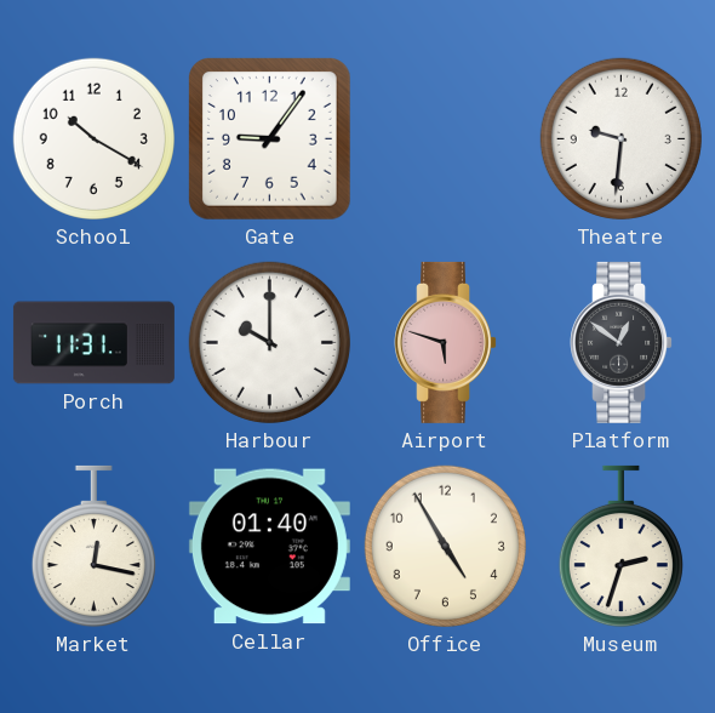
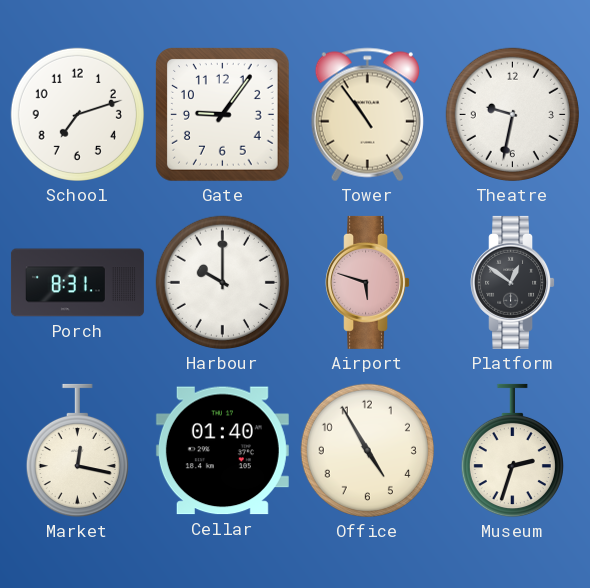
School: 10:20 -> 7:12
Tower: none -> 10:54
Theatre: 9:31 -> 9:32
Porch: 11:31 -> 8:31
